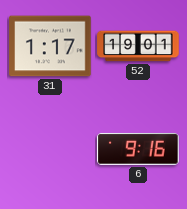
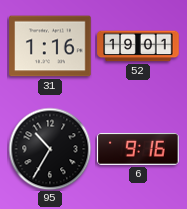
31: 1:17 -> 1:16
95: none -> 10:35
